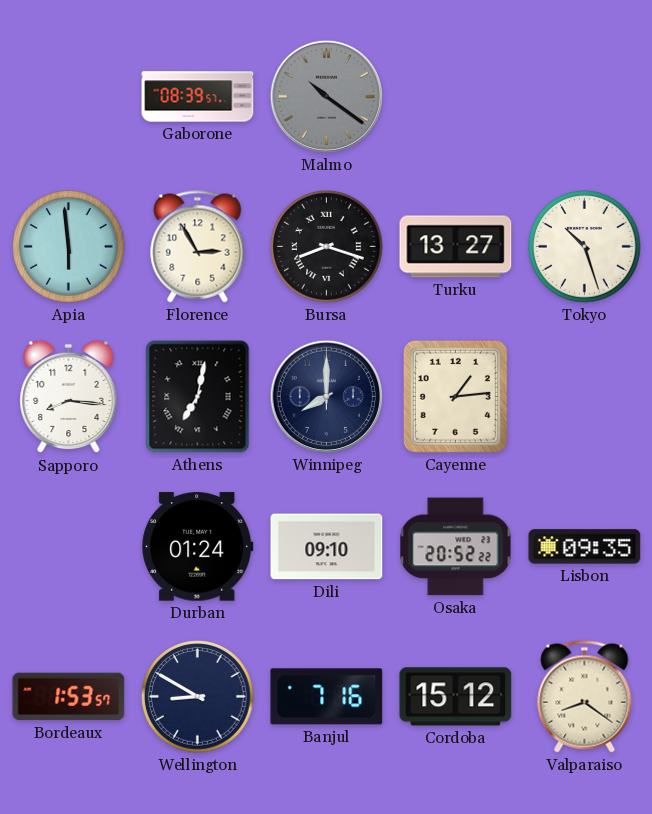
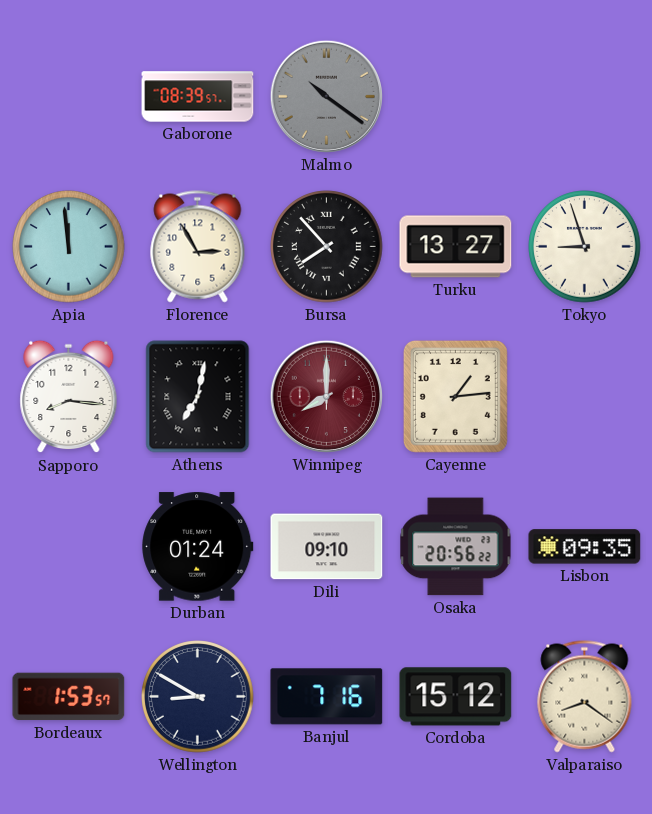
Apia: 5:59 -> 11:59
Bursa: 8:18 -> 7:53
Tokyo: 10:27 -> 8:57
Winnipeg dial: navy -> burgundy
Osaka: 20:52 -> 20:56
